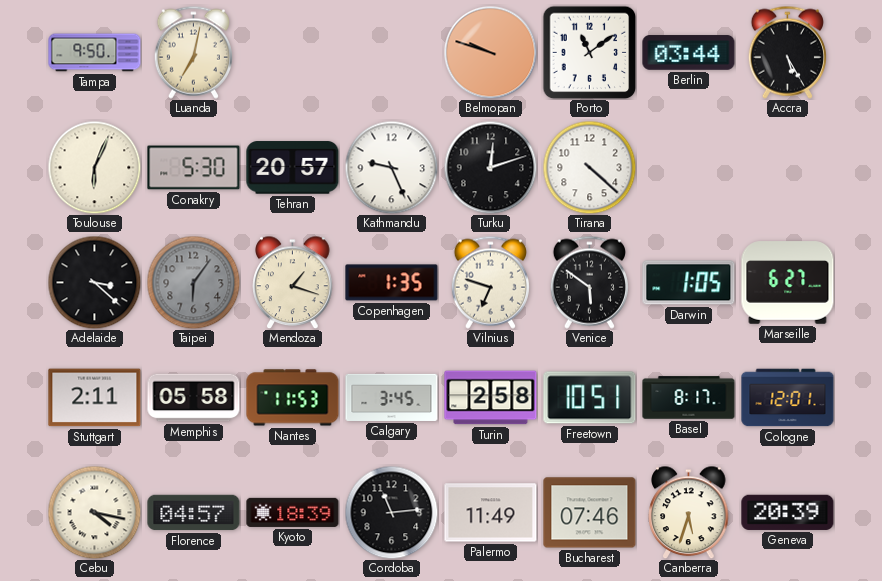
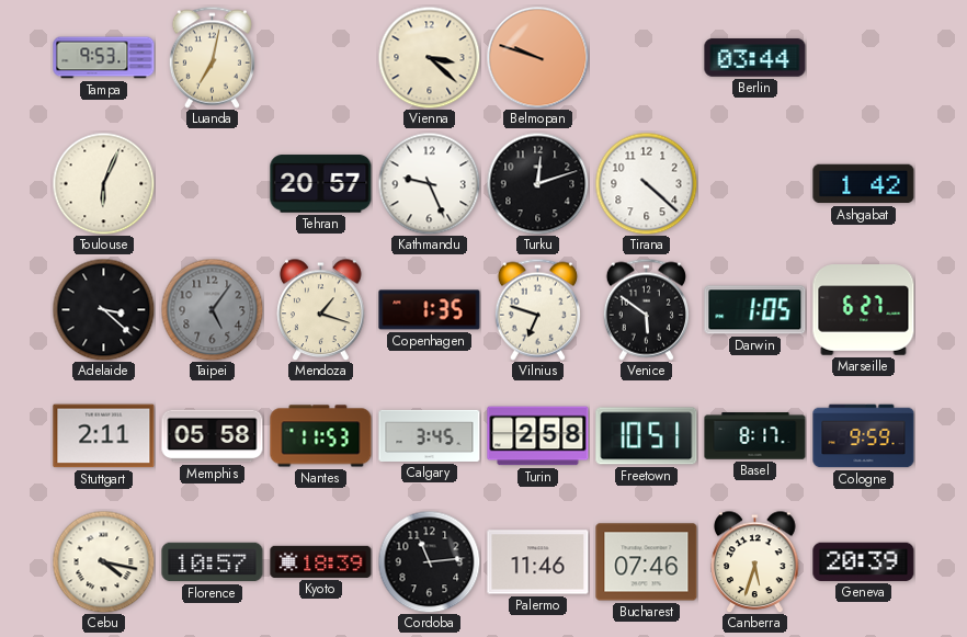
Tampa: 9:50 -> 9:53
Vienna: none -> 3:22
Porto: 11:09 -> none
Accra: 5:25 -> none
Conakry: 5:30 -> none
Ashgabat: none -> 1:42
Taipei: 6:06 -> 5:06
Cologne: 12:01 -> 9:59
Florence: 04:57 -> 10:57
Palermo: 11:49 -> 11:46
